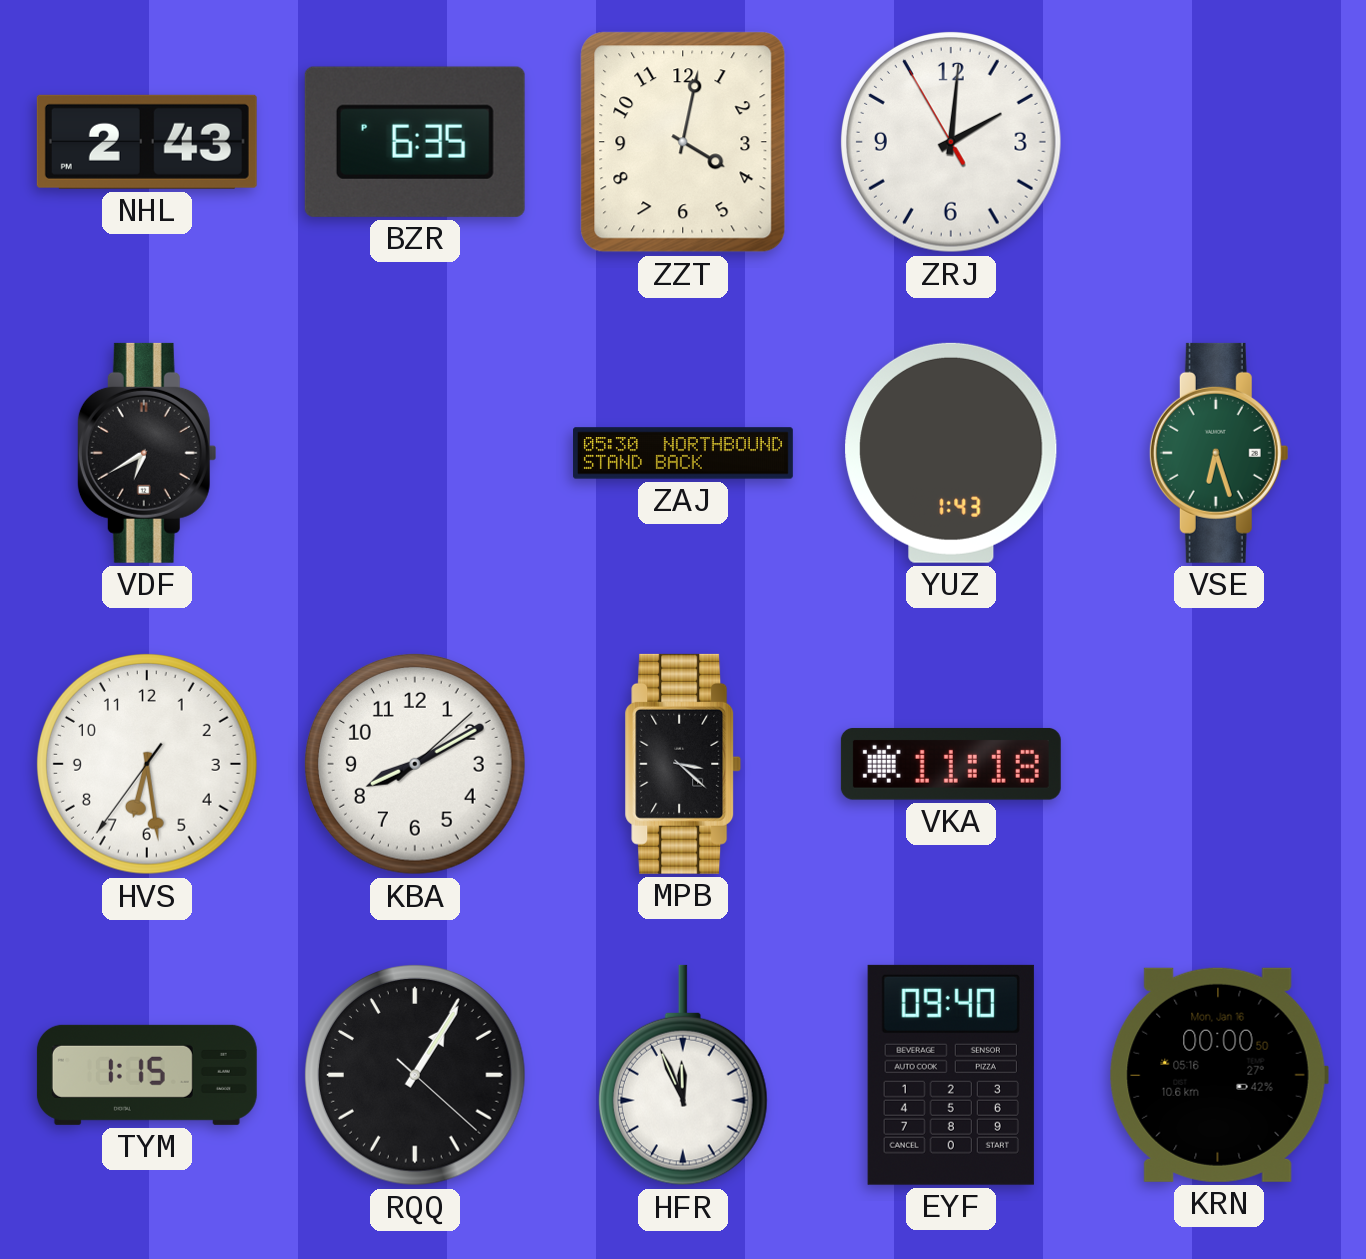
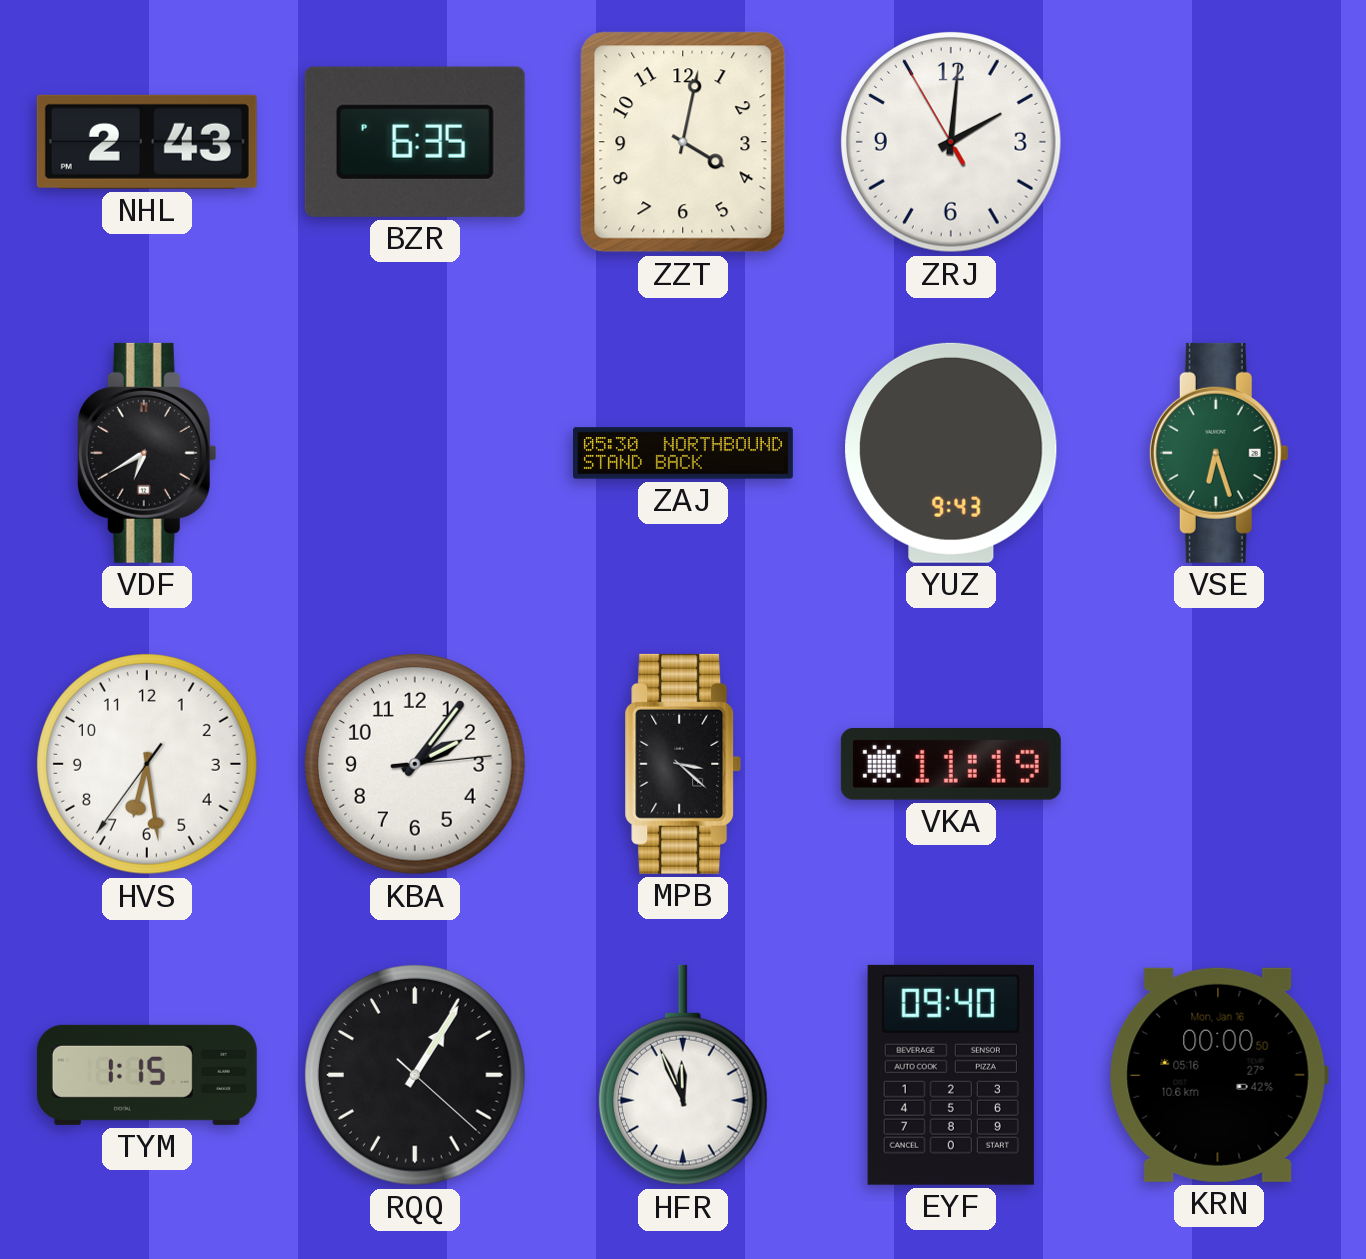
YUZ: 1:43 -> 9:43
KBA: 8:10 -> 2:06
VKA: 11:18 -> 11:19
